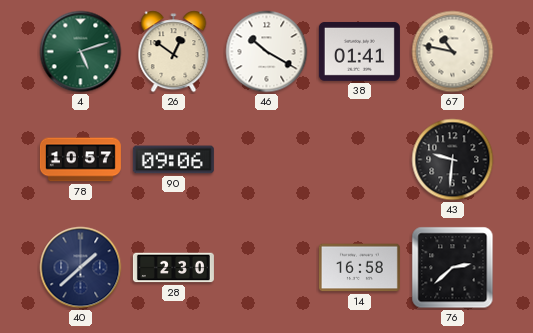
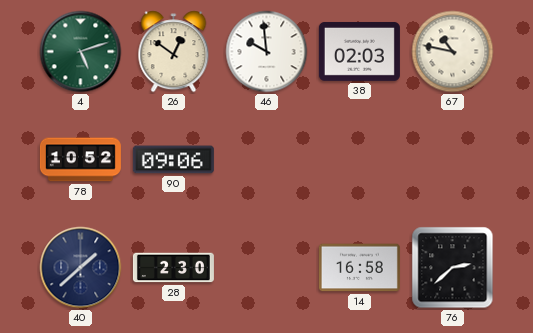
46: 10:20 -> 9:59
38: 01:41 -> 02:03
78: 10:57 -> 10:52
43: 9:31 -> none
